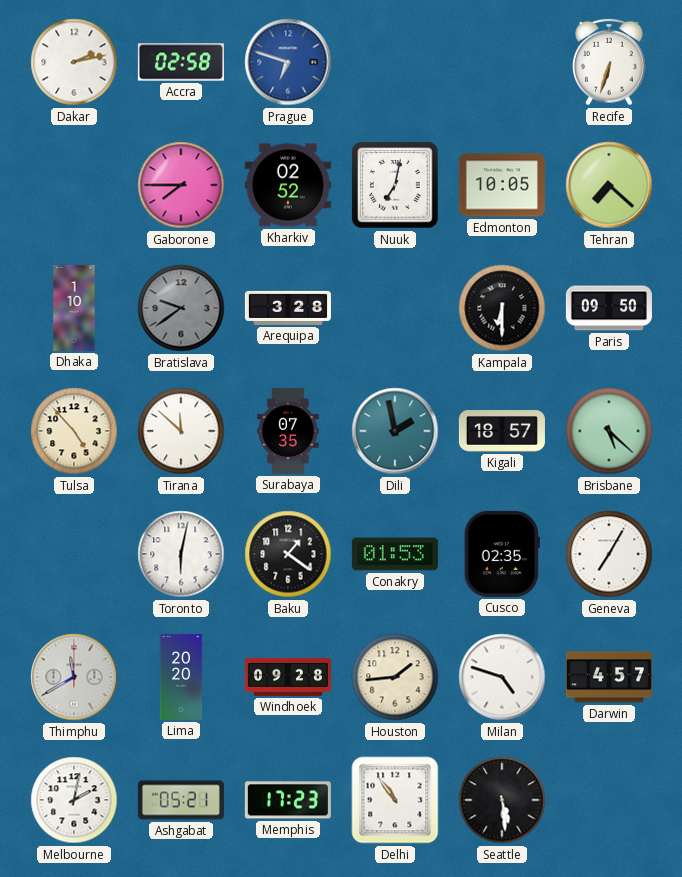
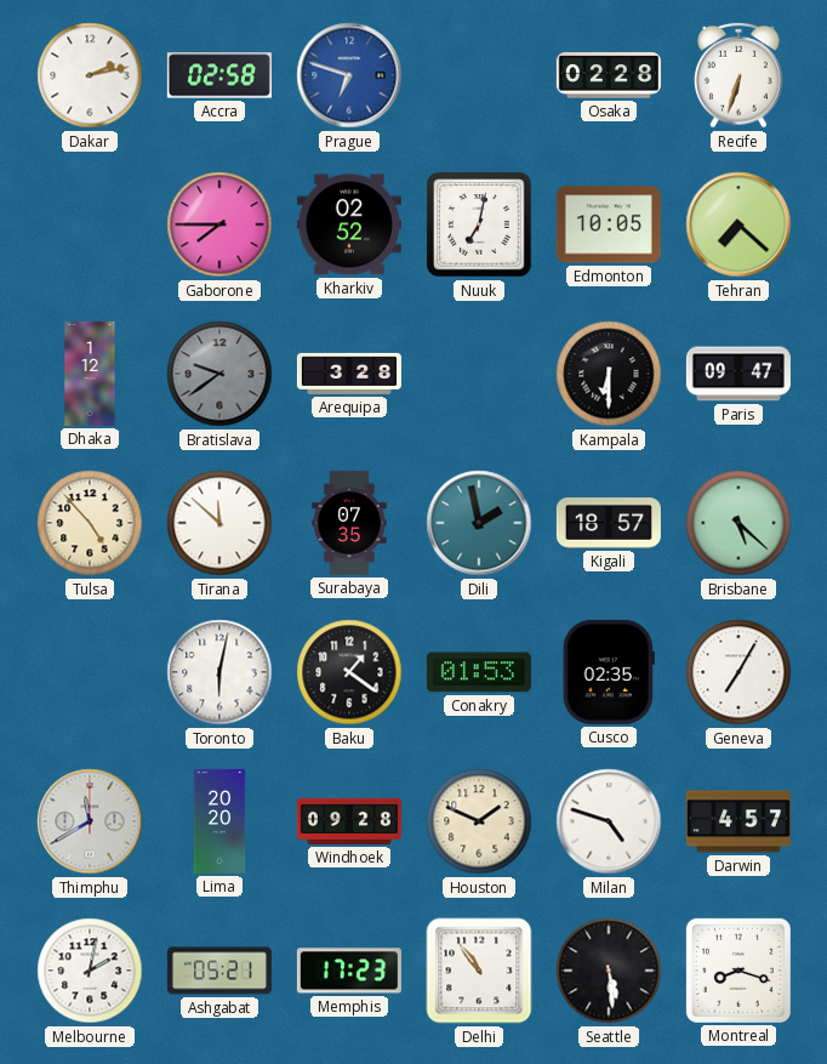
Osaka: none -> 02:28
Dhaka: 1:10 -> 1:12
Paris: 09:50 -> 09:47
Houston: 1:44 -> 1:49
Montreal: none -> 8:18
